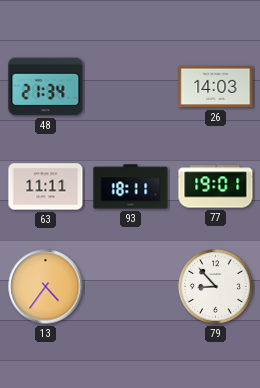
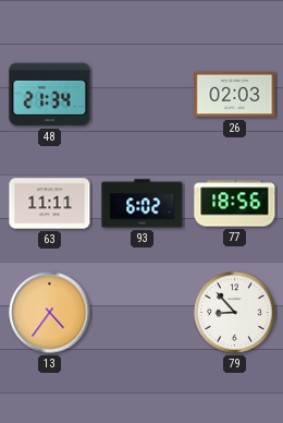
26: 14:03 -> 02:03
93: 18:11 -> 6:02
77: 19:01 -> 18:56
